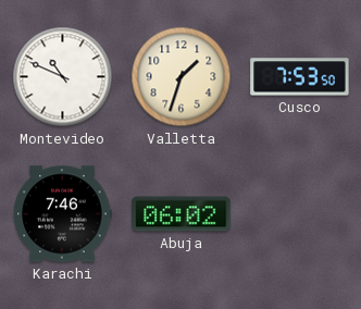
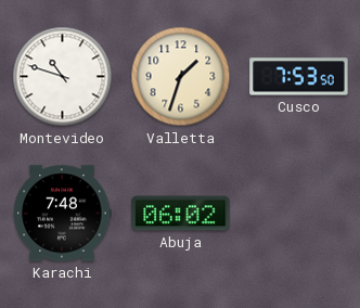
Montevideo: 10:49 -> 10:48
Karachi: 7:46 -> 7:48
